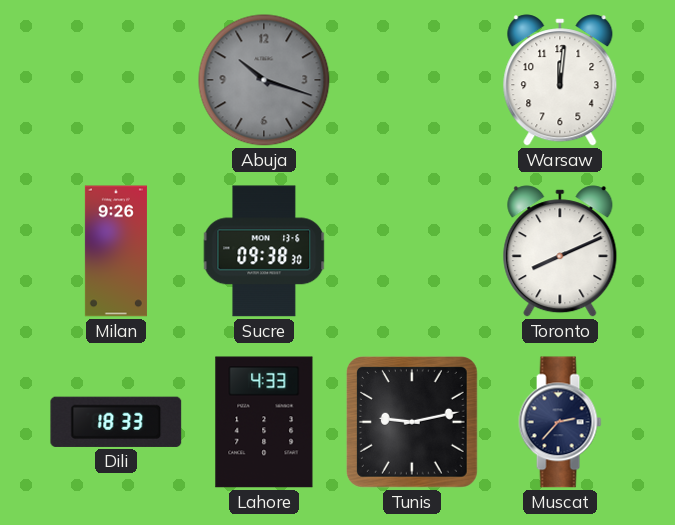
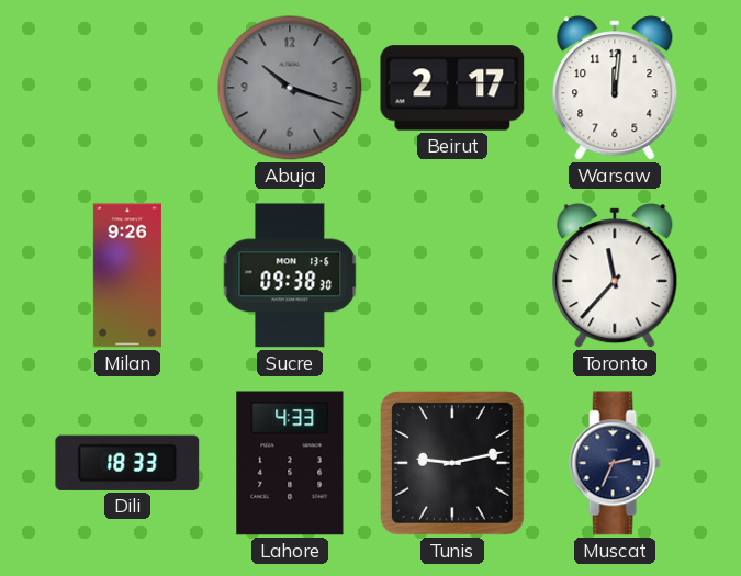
Beirut: none -> 2:17
Toronto: 8:11 -> 11:37
Muscat: 2:37 -> 2:34
